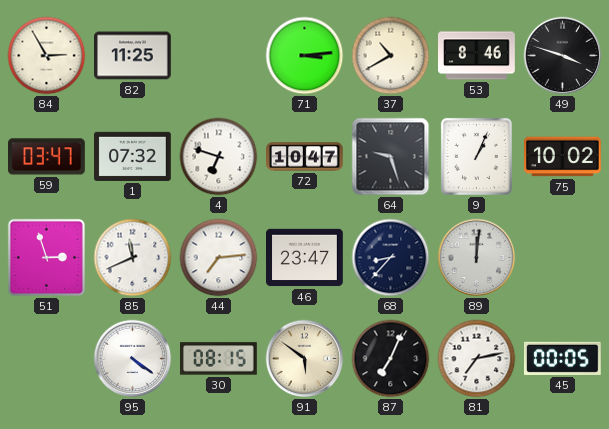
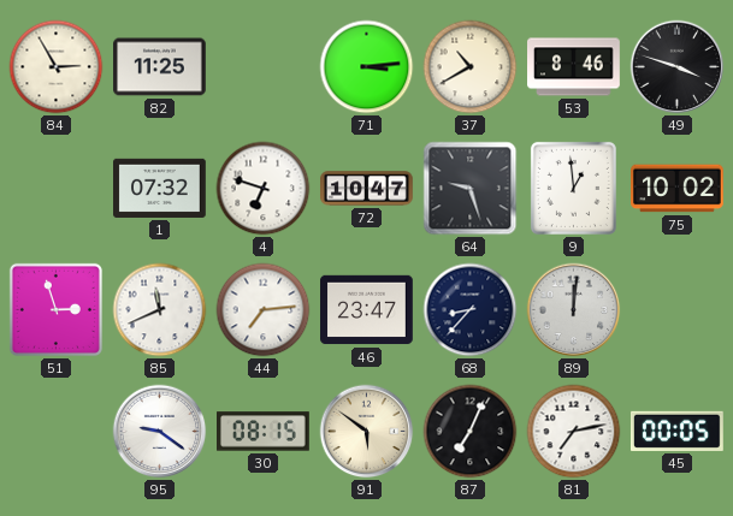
59: 03:47 -> none
9: 1:04 -> 12:59
95: 4:21 -> 9:21
